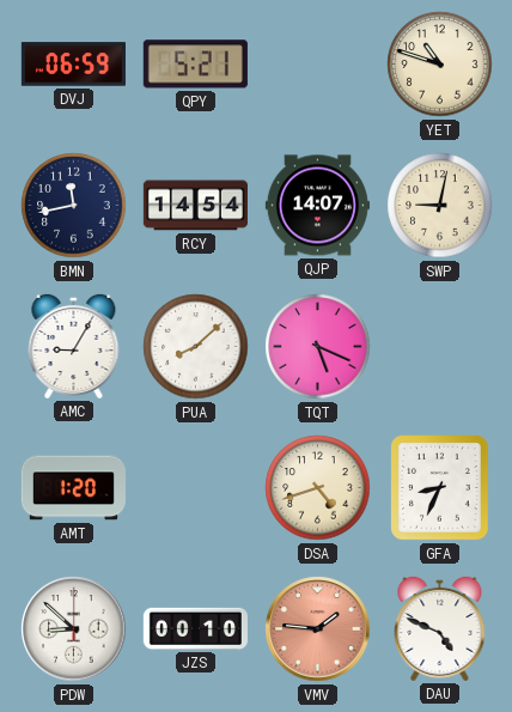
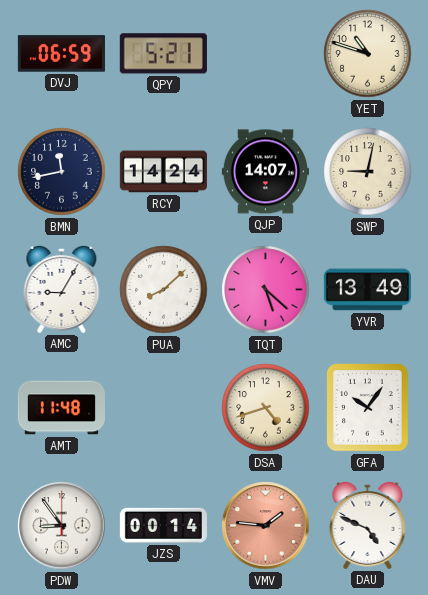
RCY: 14:54 -> 14:24
TQT: 5:19 -> 5:22
YVR: none -> 13:49
AMT: 1:20 -> 11:48
GFA: 8:34 -> 10:06
PDW: 8:52 -> 8:54
JZS: 00:10 -> 00:14
